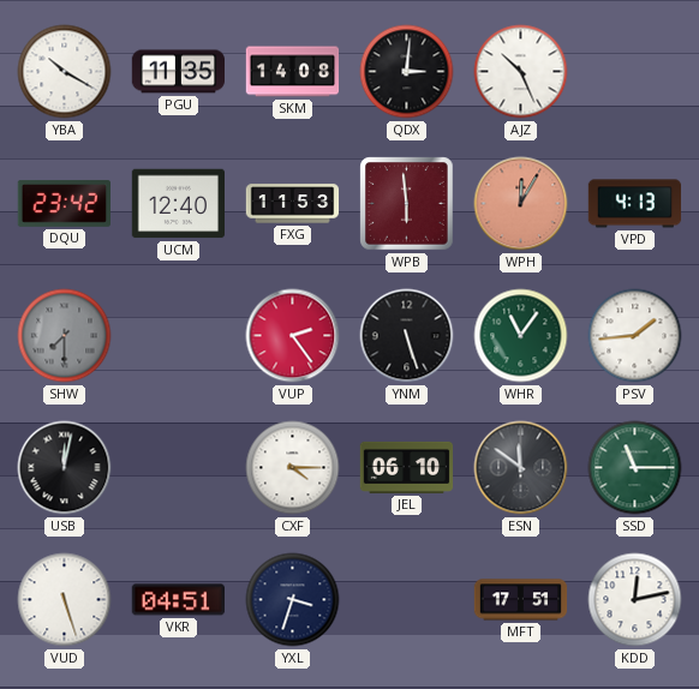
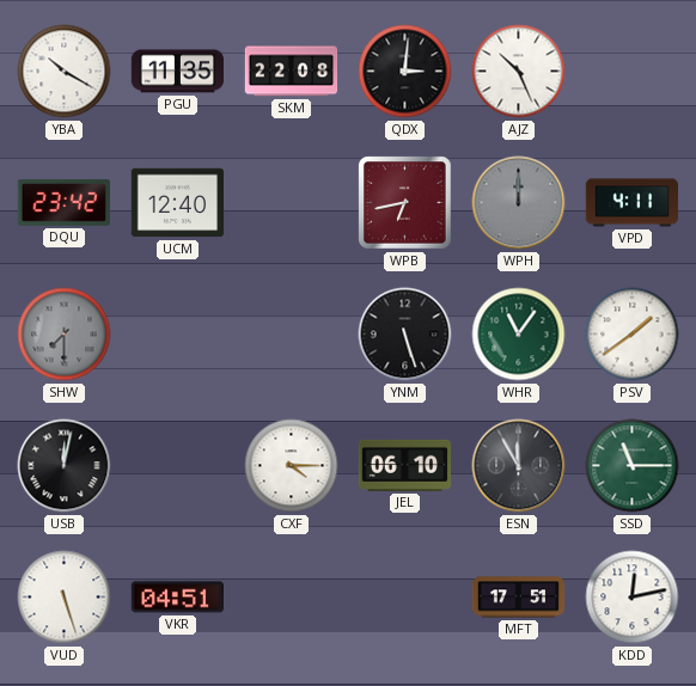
SKM: 14:08 -> 22:08
FXG: 11:53 -> none
WPB: 5:59 -> 6:43
WPH: 12:05 -> 12:00
WPH dial: salmon -> grey
VPD: 4:13 -> 4:11
VUP: 2:24 -> none
PSV: 1:44 -> 1:39
ESN: 11:51 -> 11:55
YXL: 3:33 -> none
